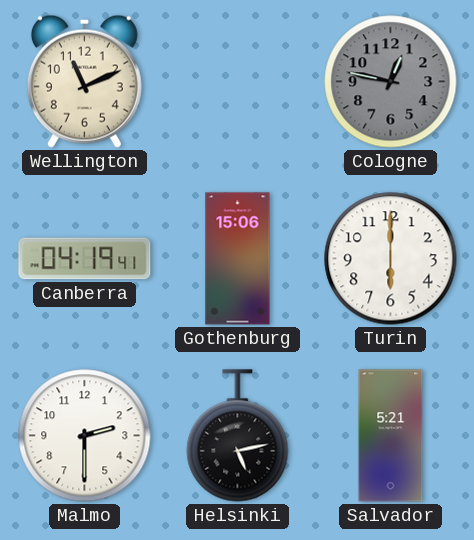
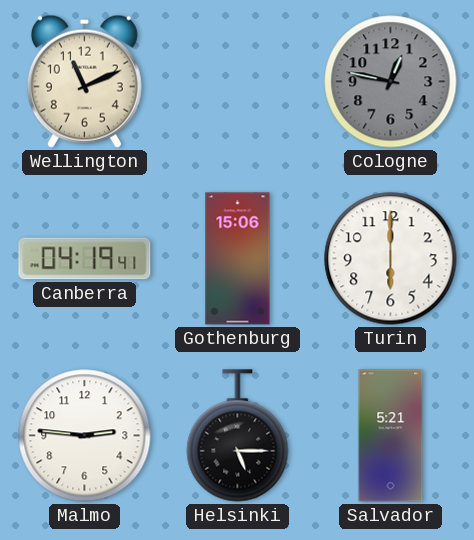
Malmo: 2:30 -> 2:46
Helsinki: 5:13 -> 5:15
